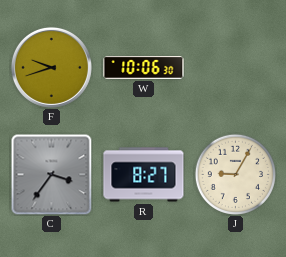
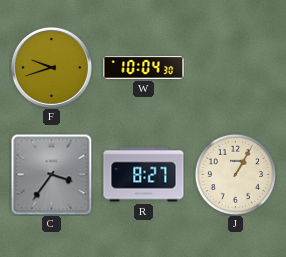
W: 10:06 -> 10:04
J: 9:05 -> 1:05
